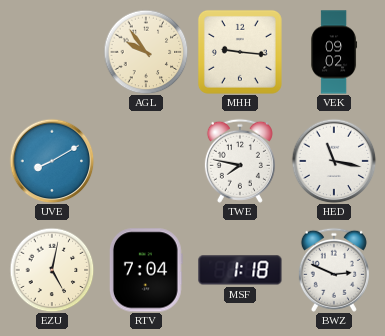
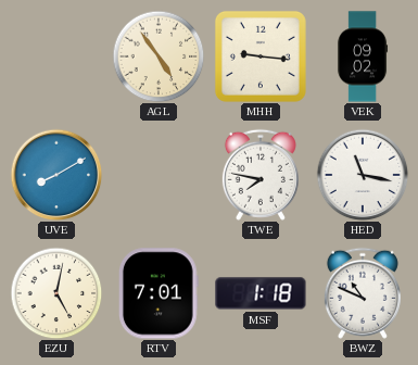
AGL: 9:54 -> 4:54
RTV: 7:04 -> 7:01
BWZ: 2:49 -> 10:49
